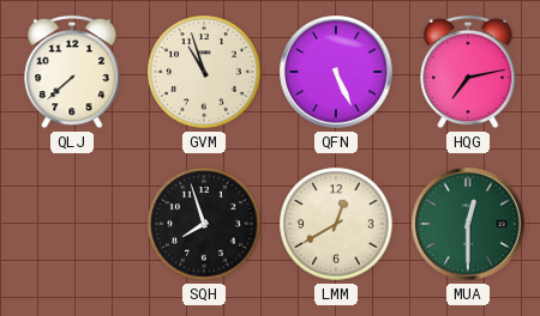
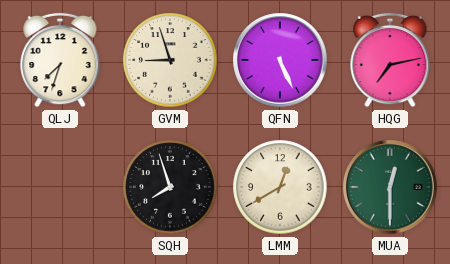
QLJ: 7:38 -> 7:33
GVM: 10:57 -> 8:57
